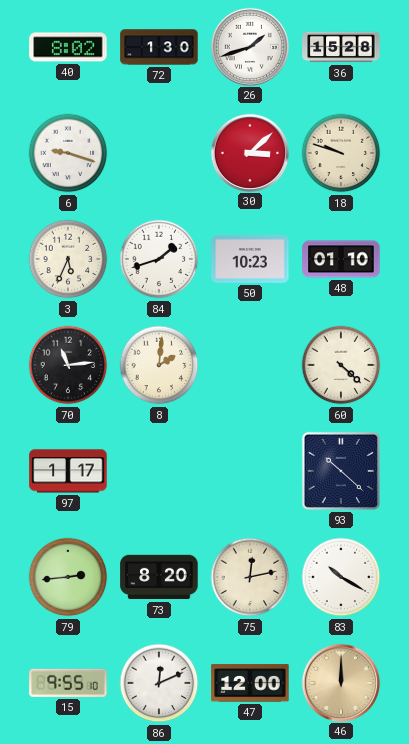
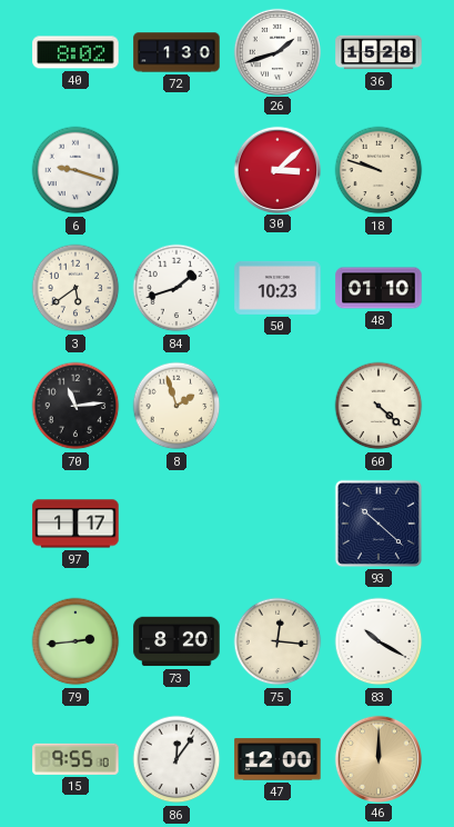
3: 5:34 -> 5:39
8: 2:01 -> 1:57
75: 12:13 -> 12:16
86: 12:11 -> 12:06
